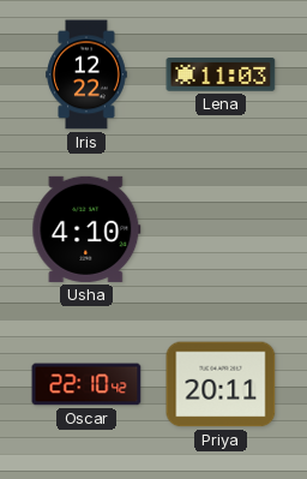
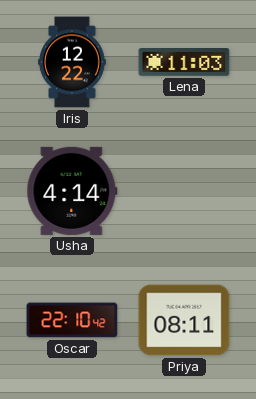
Usha: 4:10 -> 4:14
Priya: 20:11 -> 08:11
